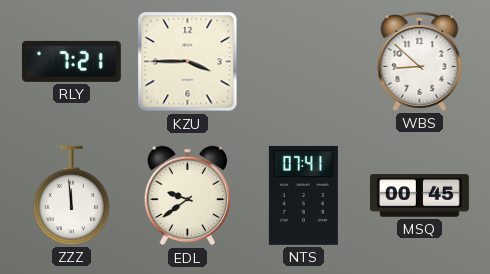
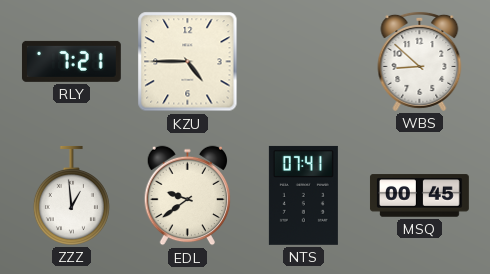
KZU: 3:45 -> 4:45
ZZZ: 11:59 -> 12:59
